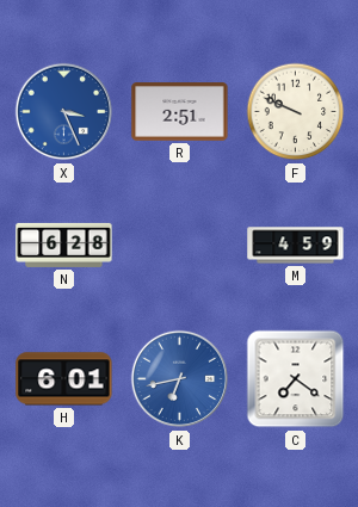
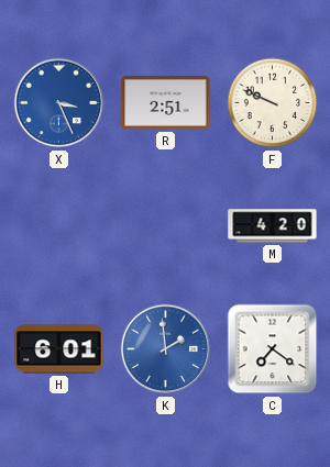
N: 6:28 -> none
M: 4:59 -> 4:20
K: 6:43 -> 1:59
